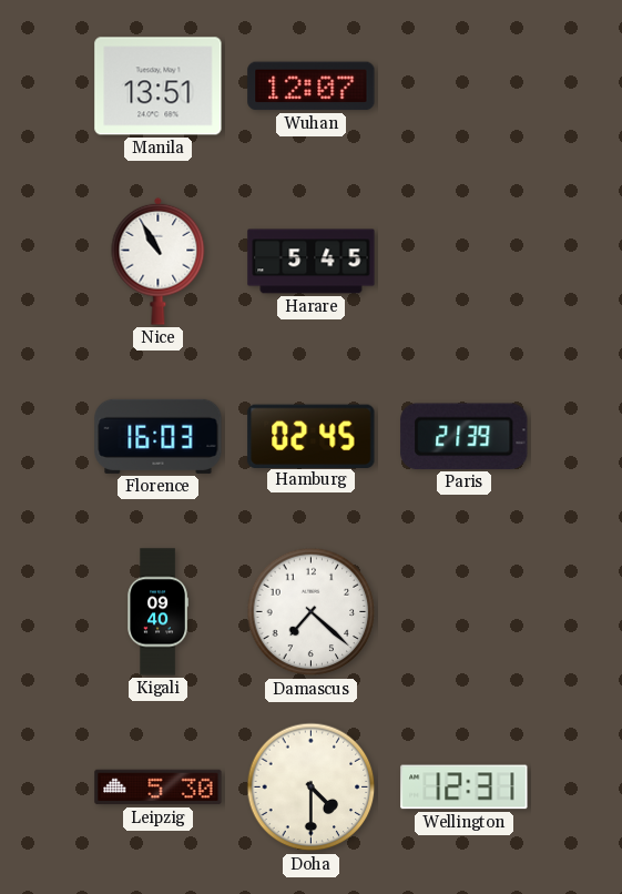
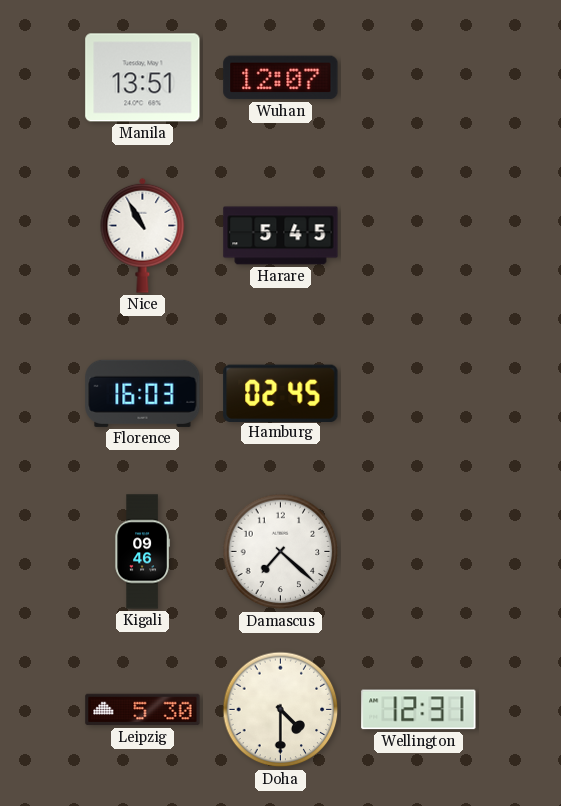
Paris: 21:39 -> none
Kigali: 09:40 -> 09:46
